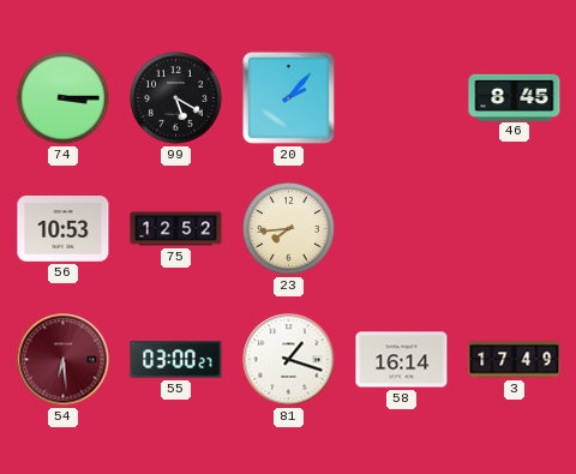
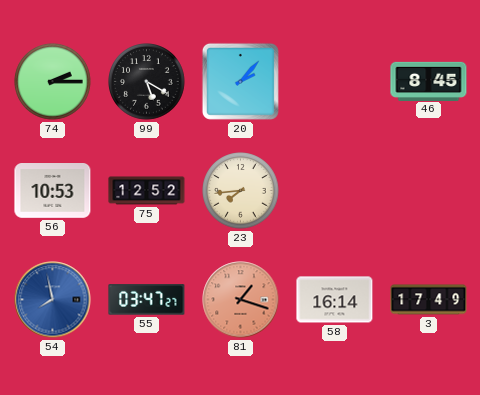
74: 3:15 -> 2:15
54: 6:29 -> 7:58
54 dial: burgundy -> blue
55: 03:00 -> 03:47
81 dial: white -> salmon
